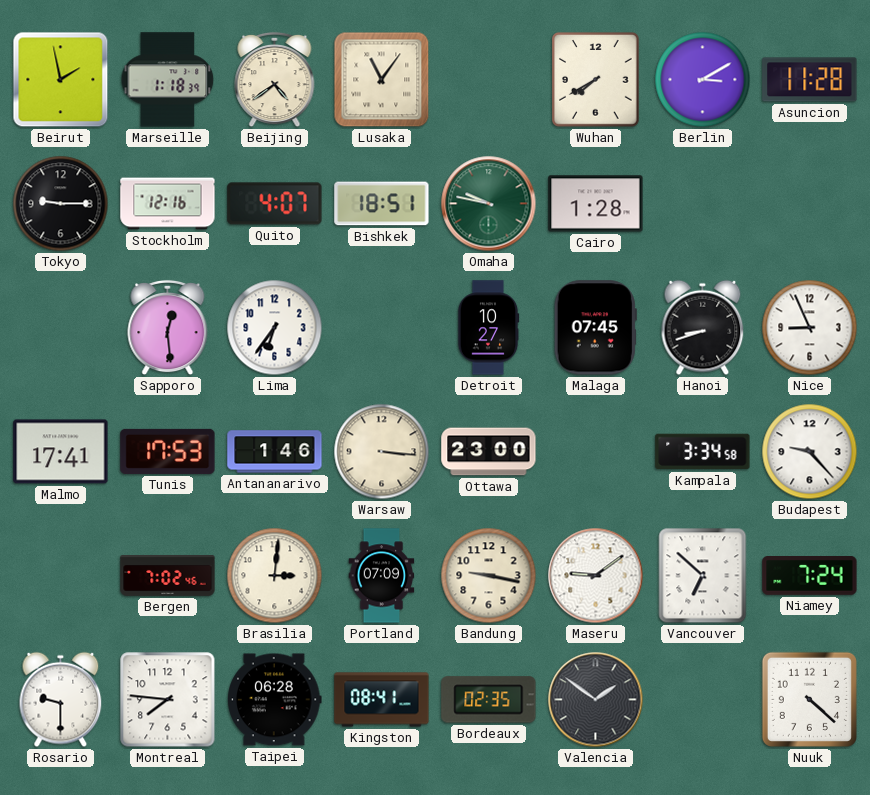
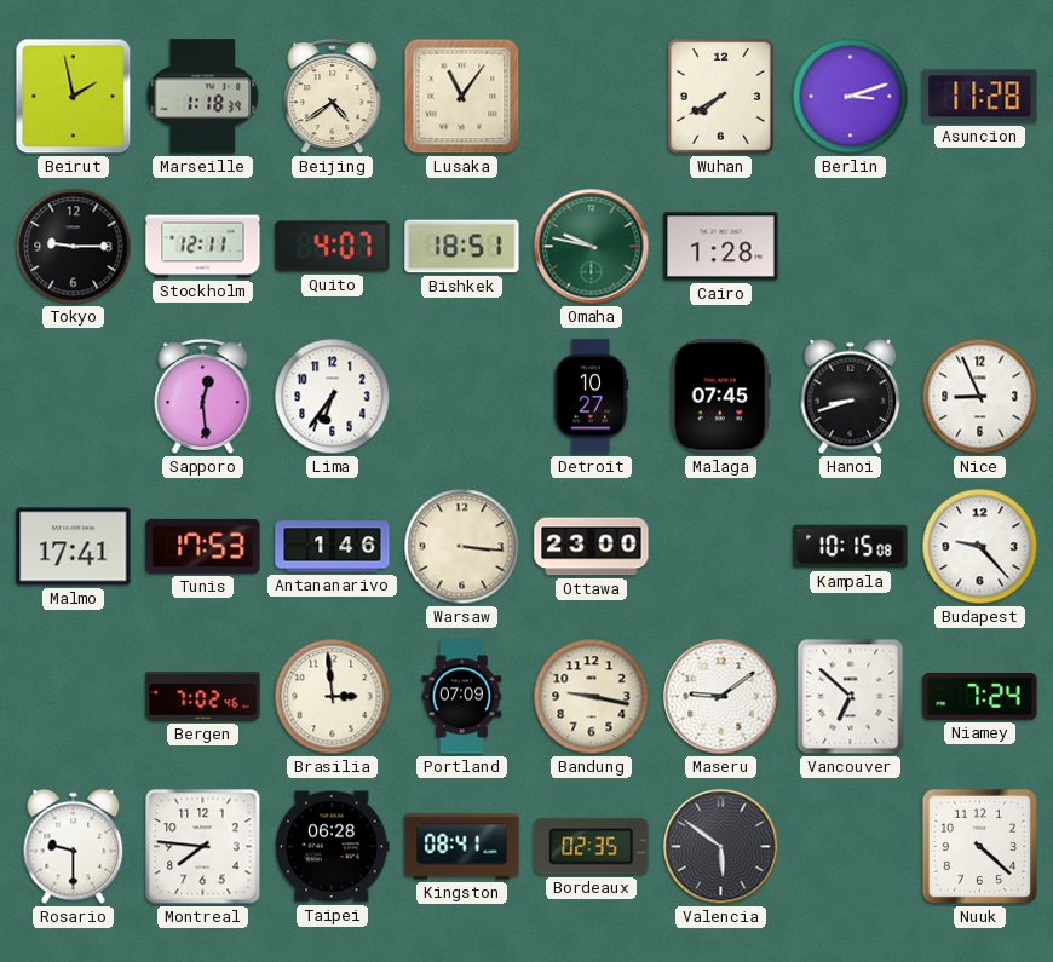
Berlin: 3:10 -> 3:12
Stockholm: 12:16 -> 12:11
Kampala: 3:34 -> 10:15
Brasilia: 3:01 -> 2:59
Valencia: 1:51 -> 5:51
